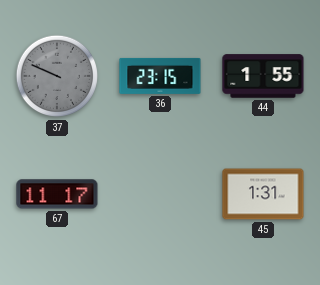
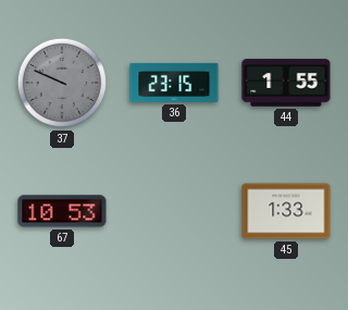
67: 11:17 -> 10:53
45: 1:31 -> 1:33
